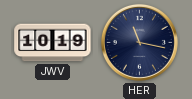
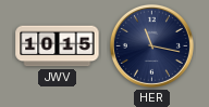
JWV: 10:19 -> 10:15
